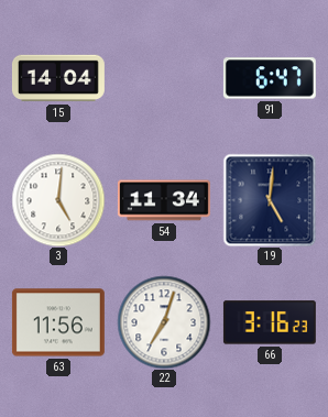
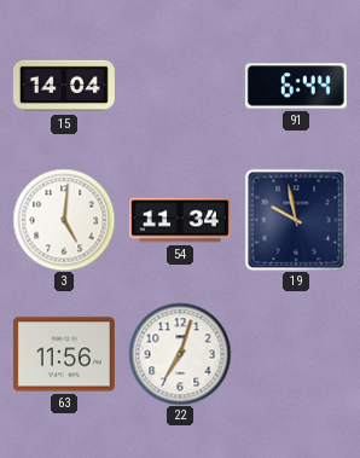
91: 6:47 -> 6:44
19: 5:01 -> 9:58
66: 3:16 -> none
